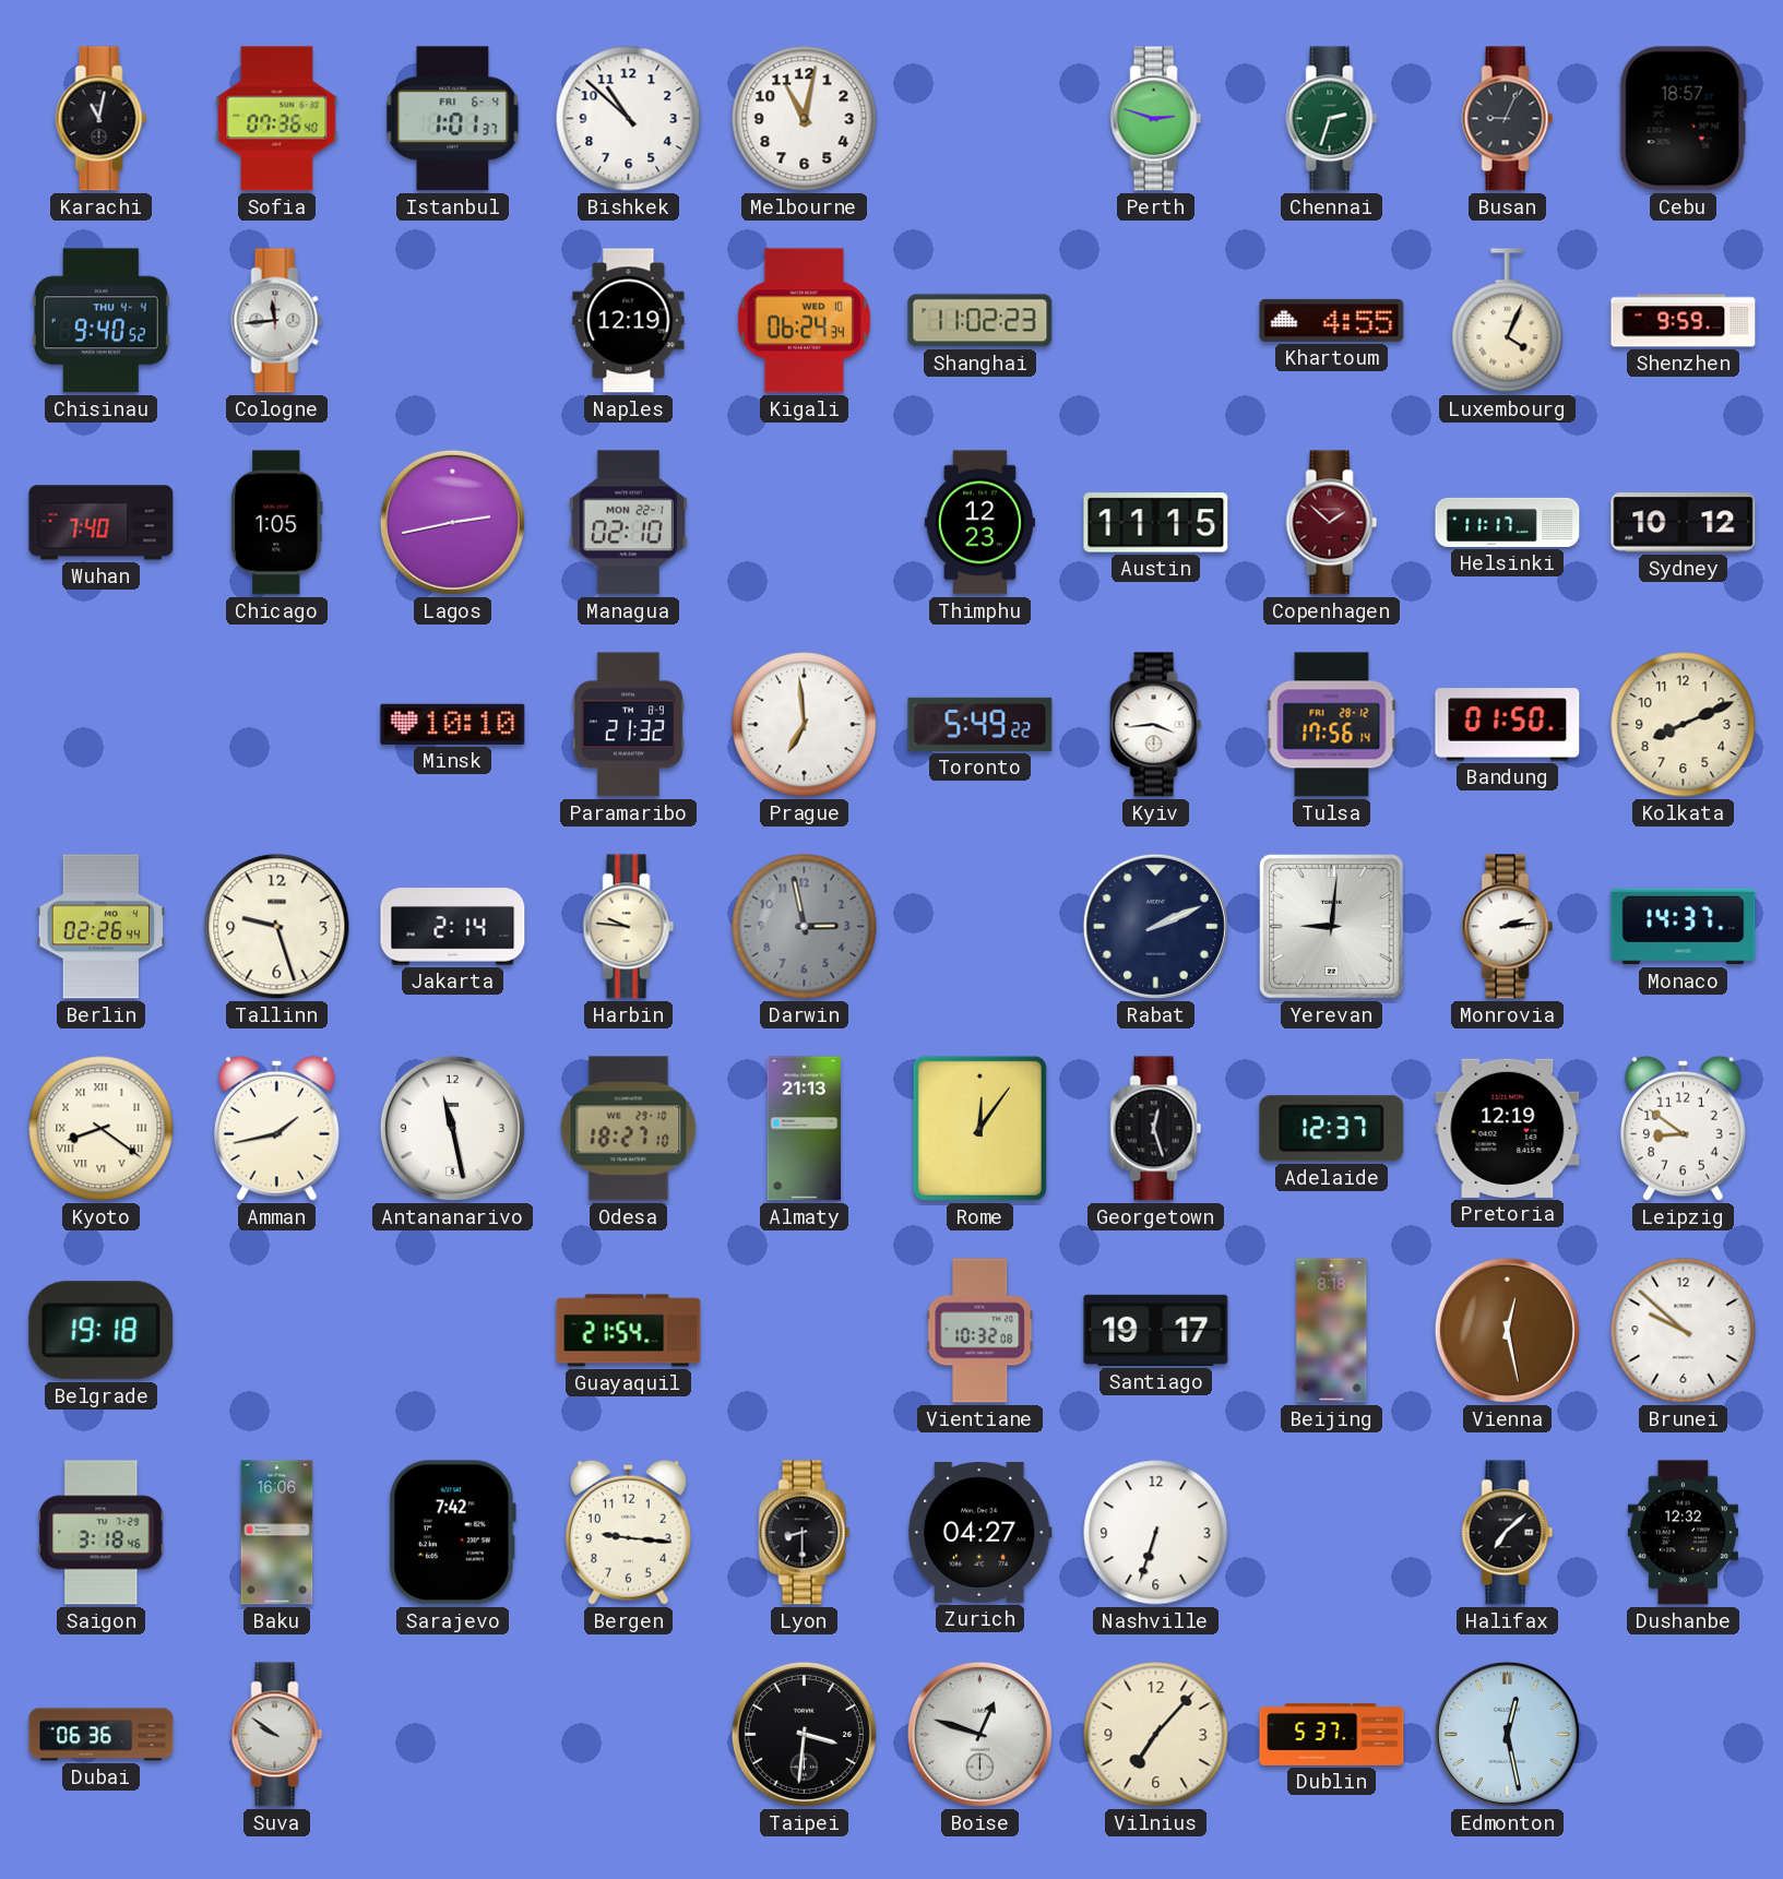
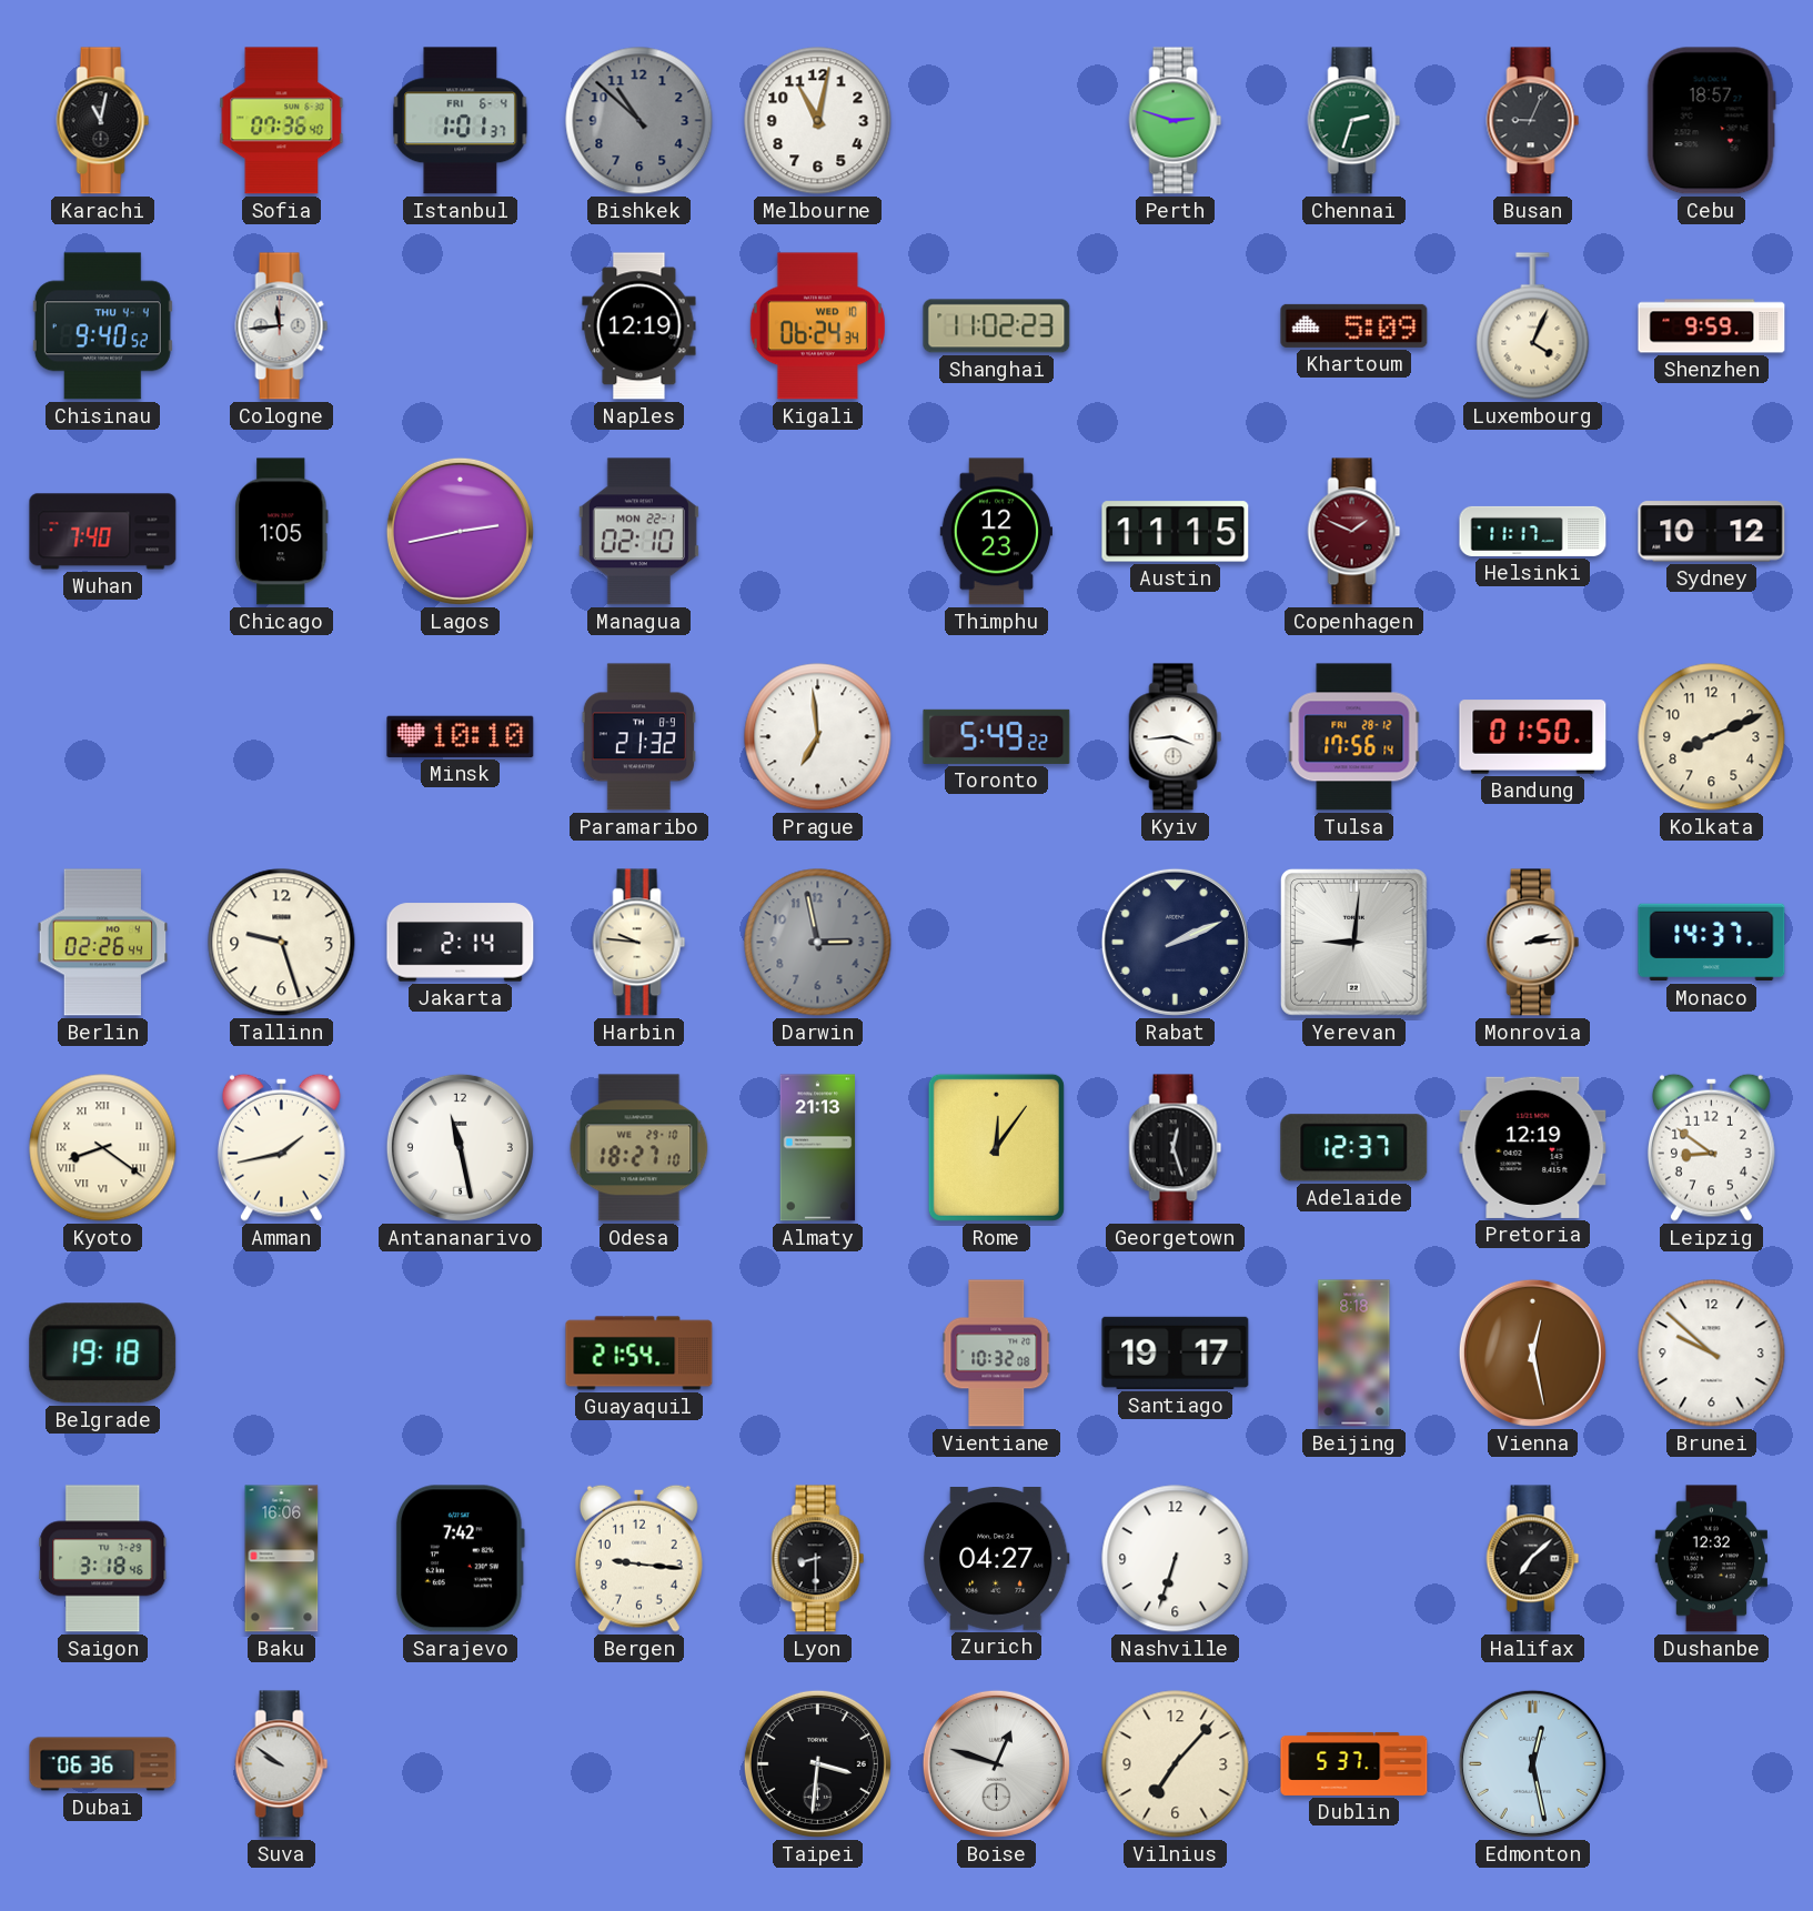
Bishkek dial: white -> grey
Khartoum: 4:55 -> 5:09
Copenhagen: 1:52 -> 1:49
